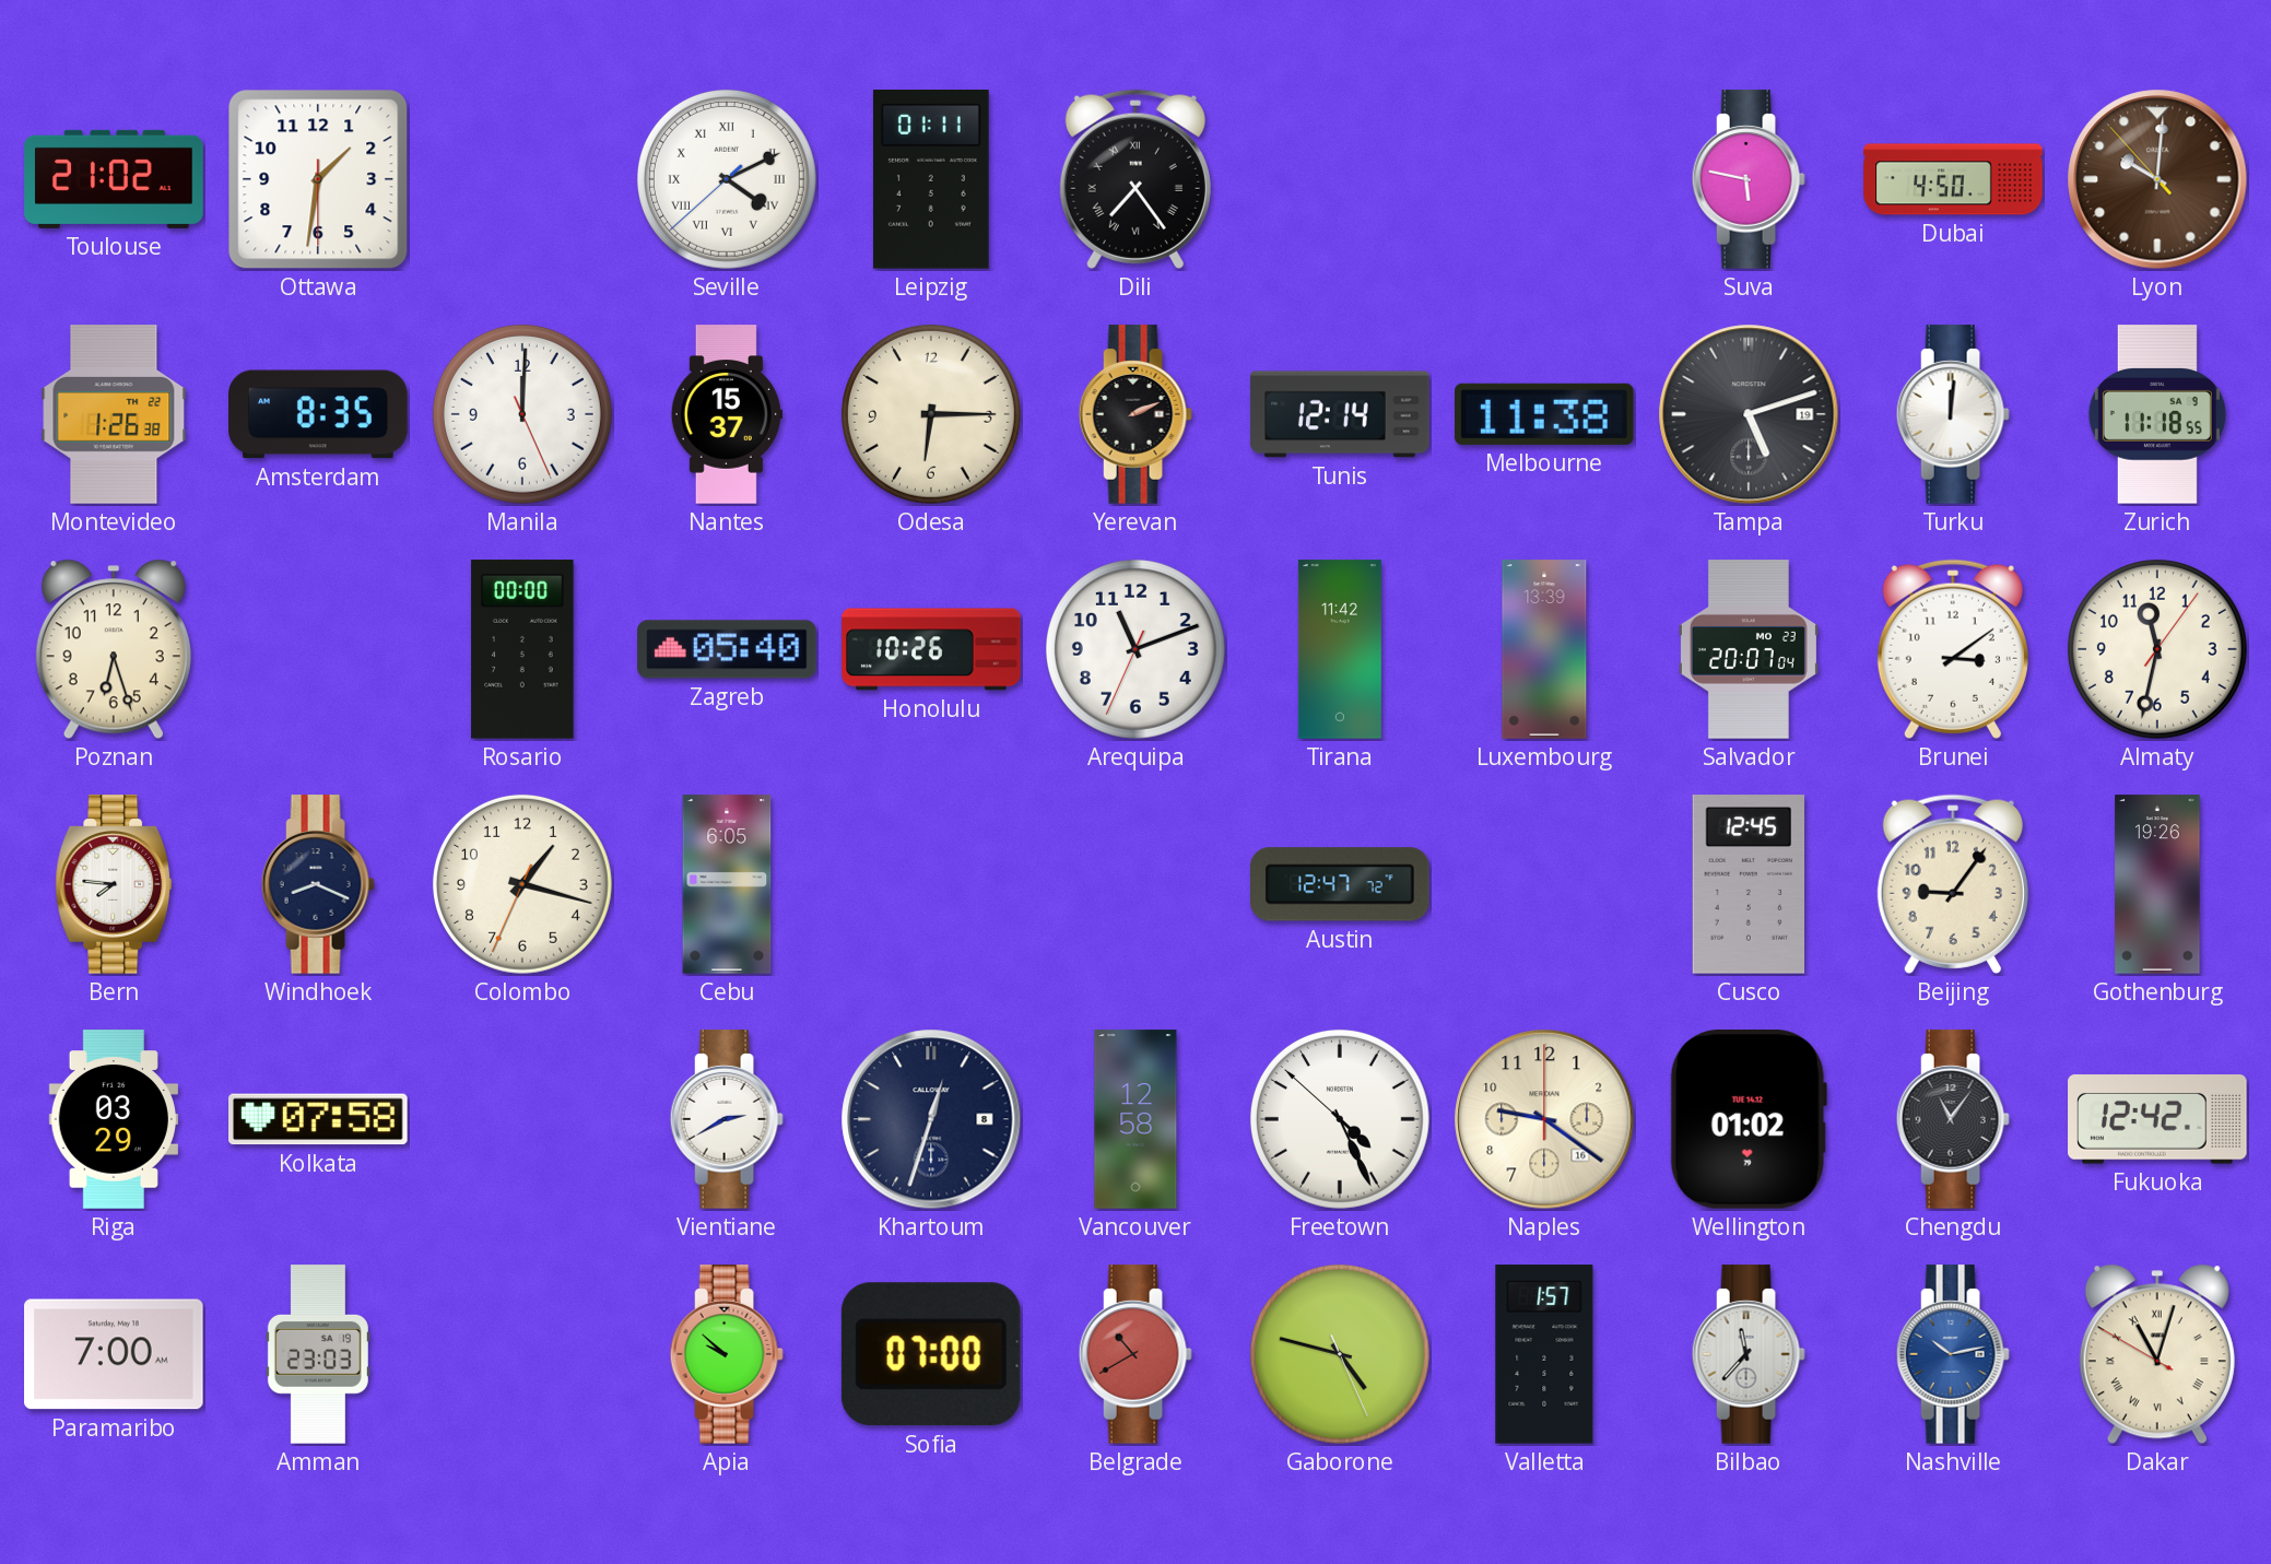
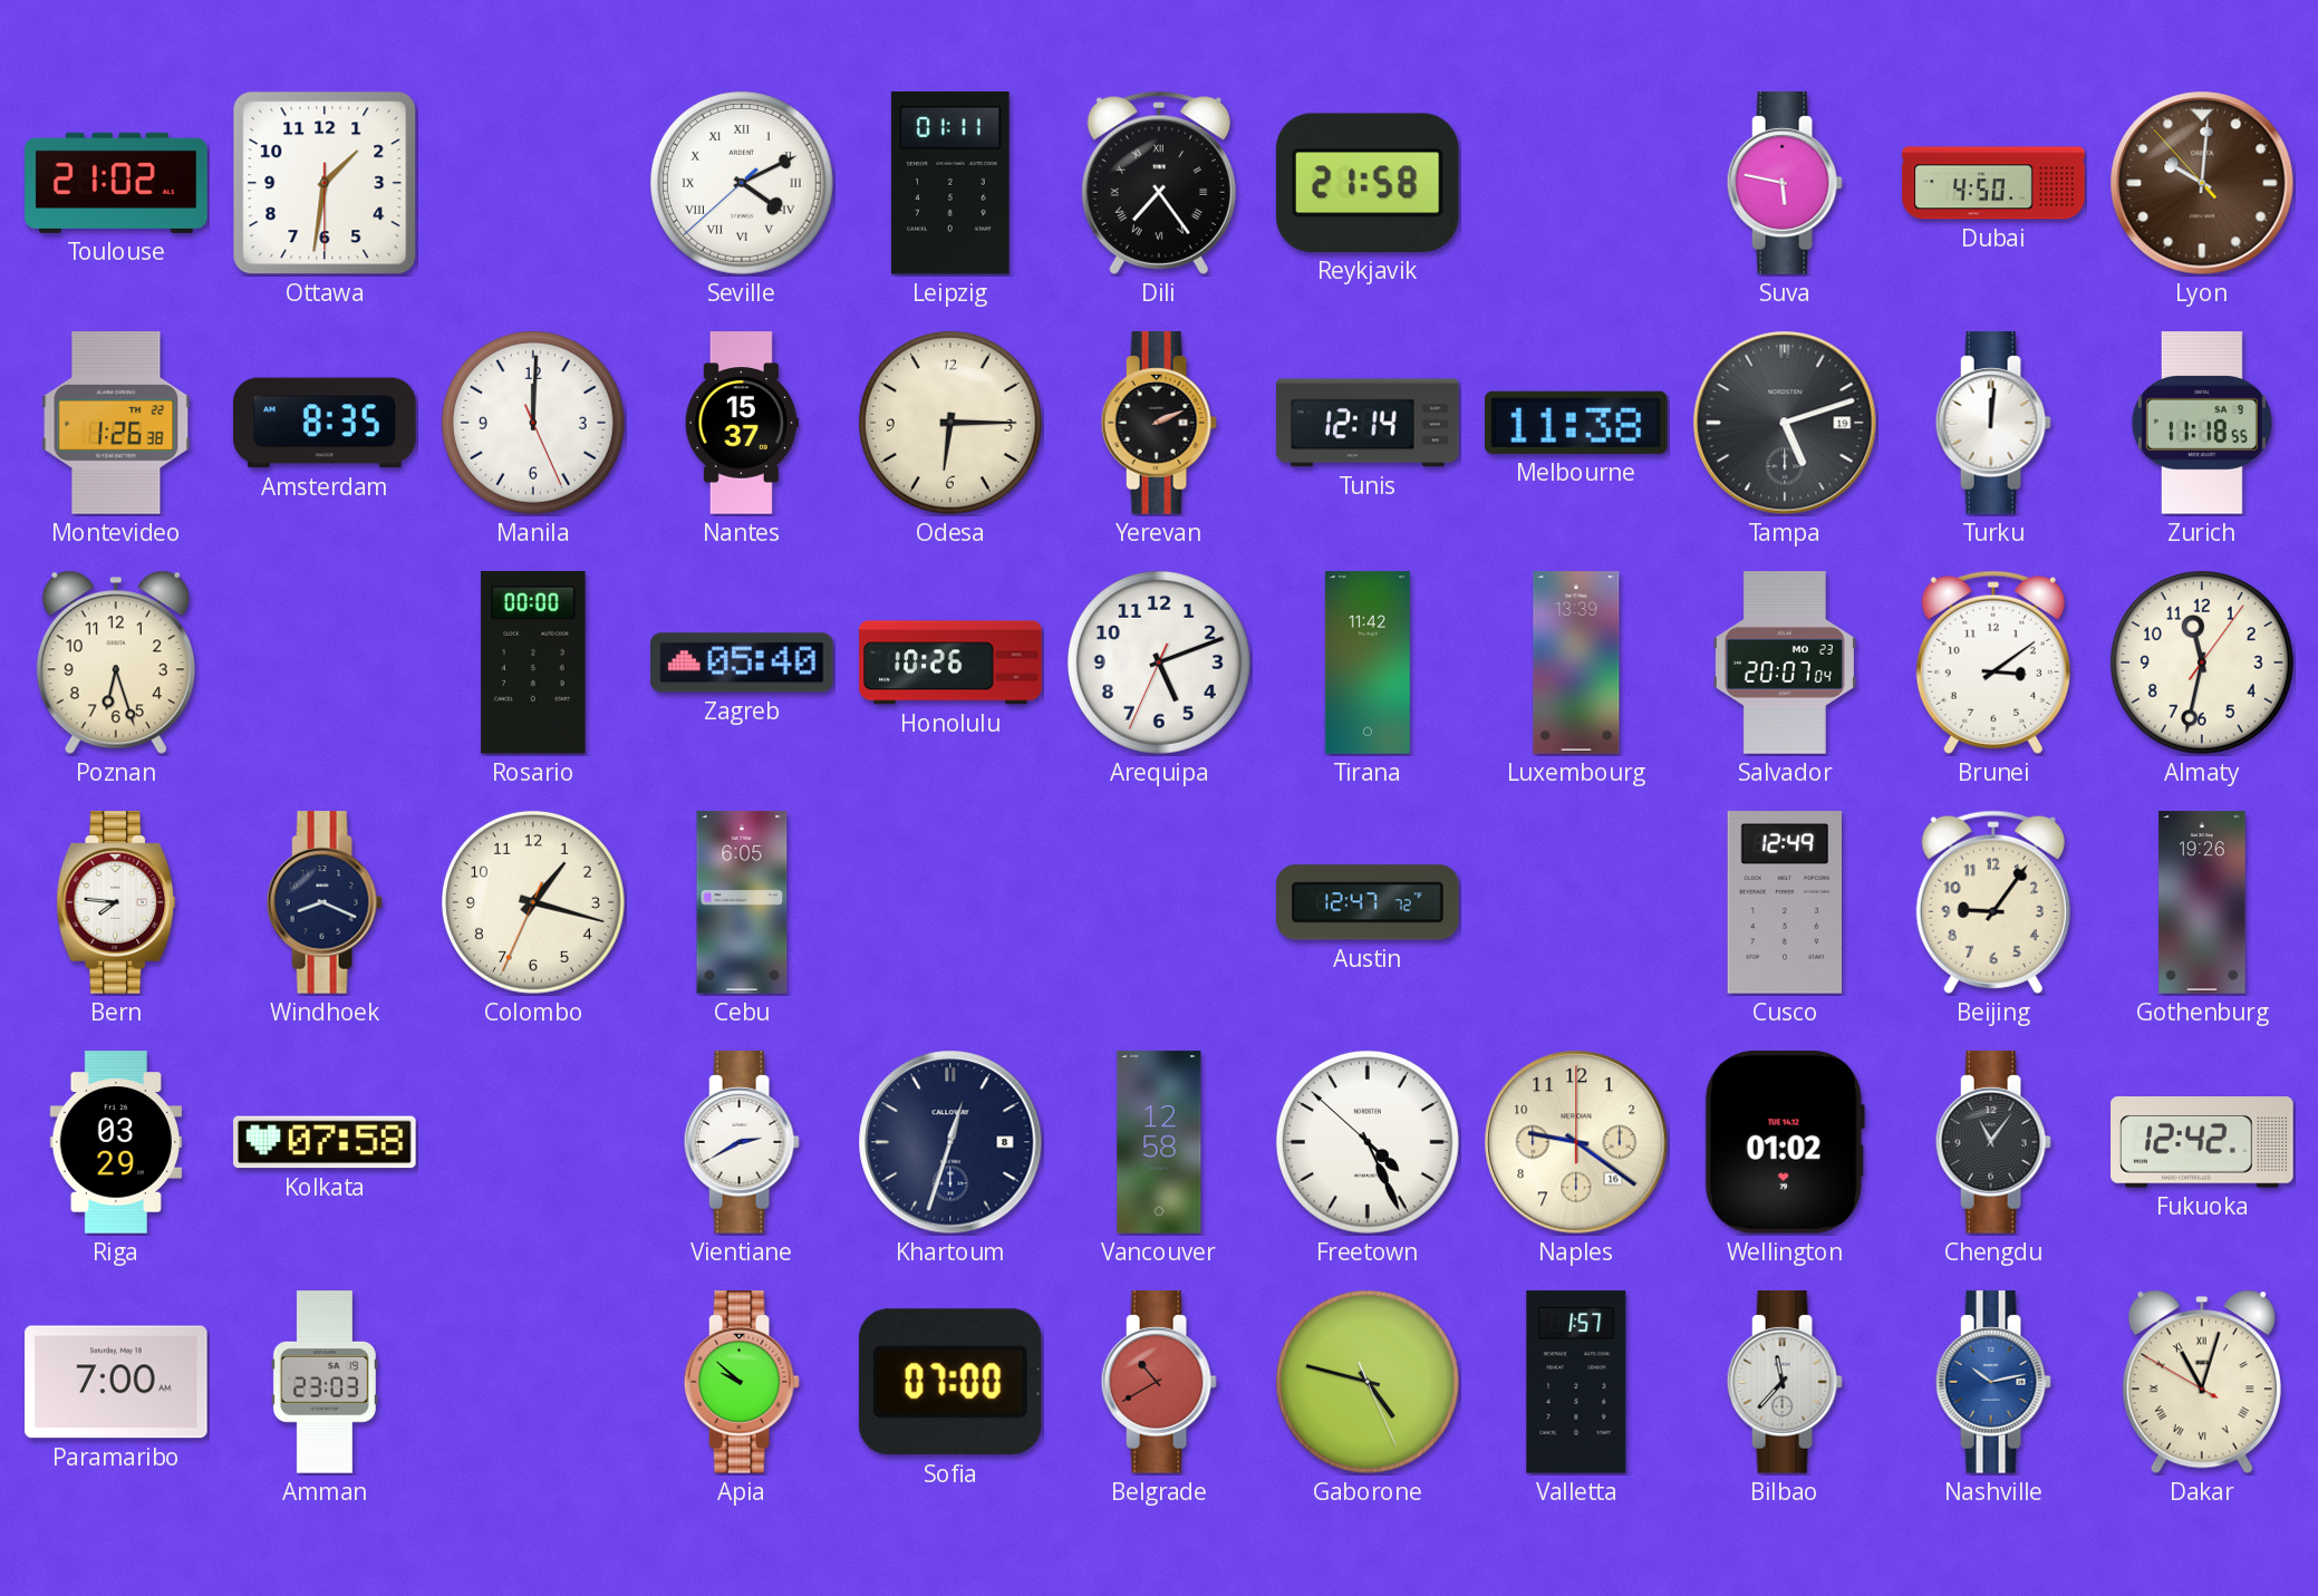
Reykjavik: none -> 21:58
Arequipa: 11:11 -> 5:11
Cusco: 12:45 -> 12:49
